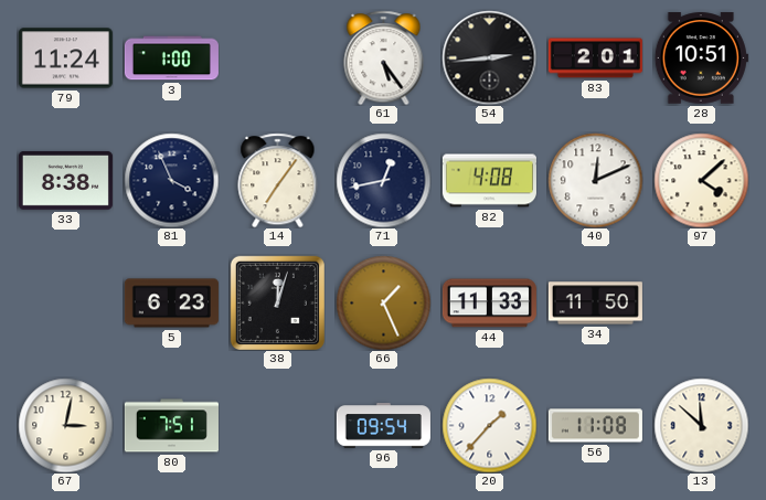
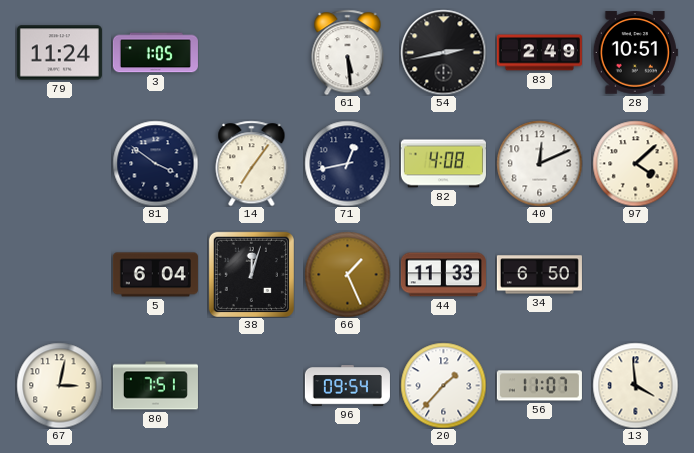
3: 1:00 -> 1:05
61: 5:24 -> 5:29
54: 2:44 -> 2:43
83: 2:01 -> 2:49
33: 8:38 -> none
81: 3:56 -> 3:51
5: 6:23 -> 6:04
34: 11:50 -> 6:50
56: 11:08 -> 11:07
13: 11:52 -> 3:59
